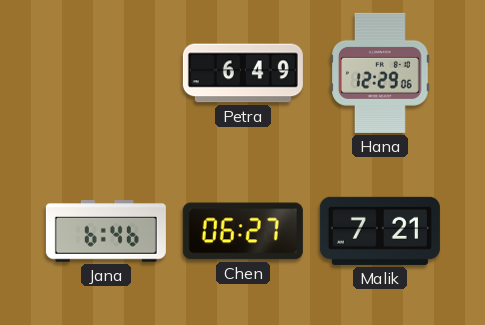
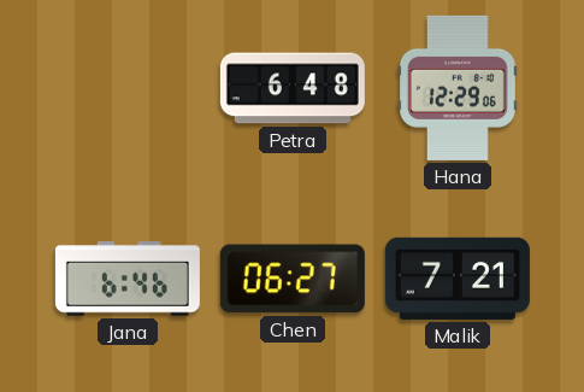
Petra: 6:49 -> 6:48
